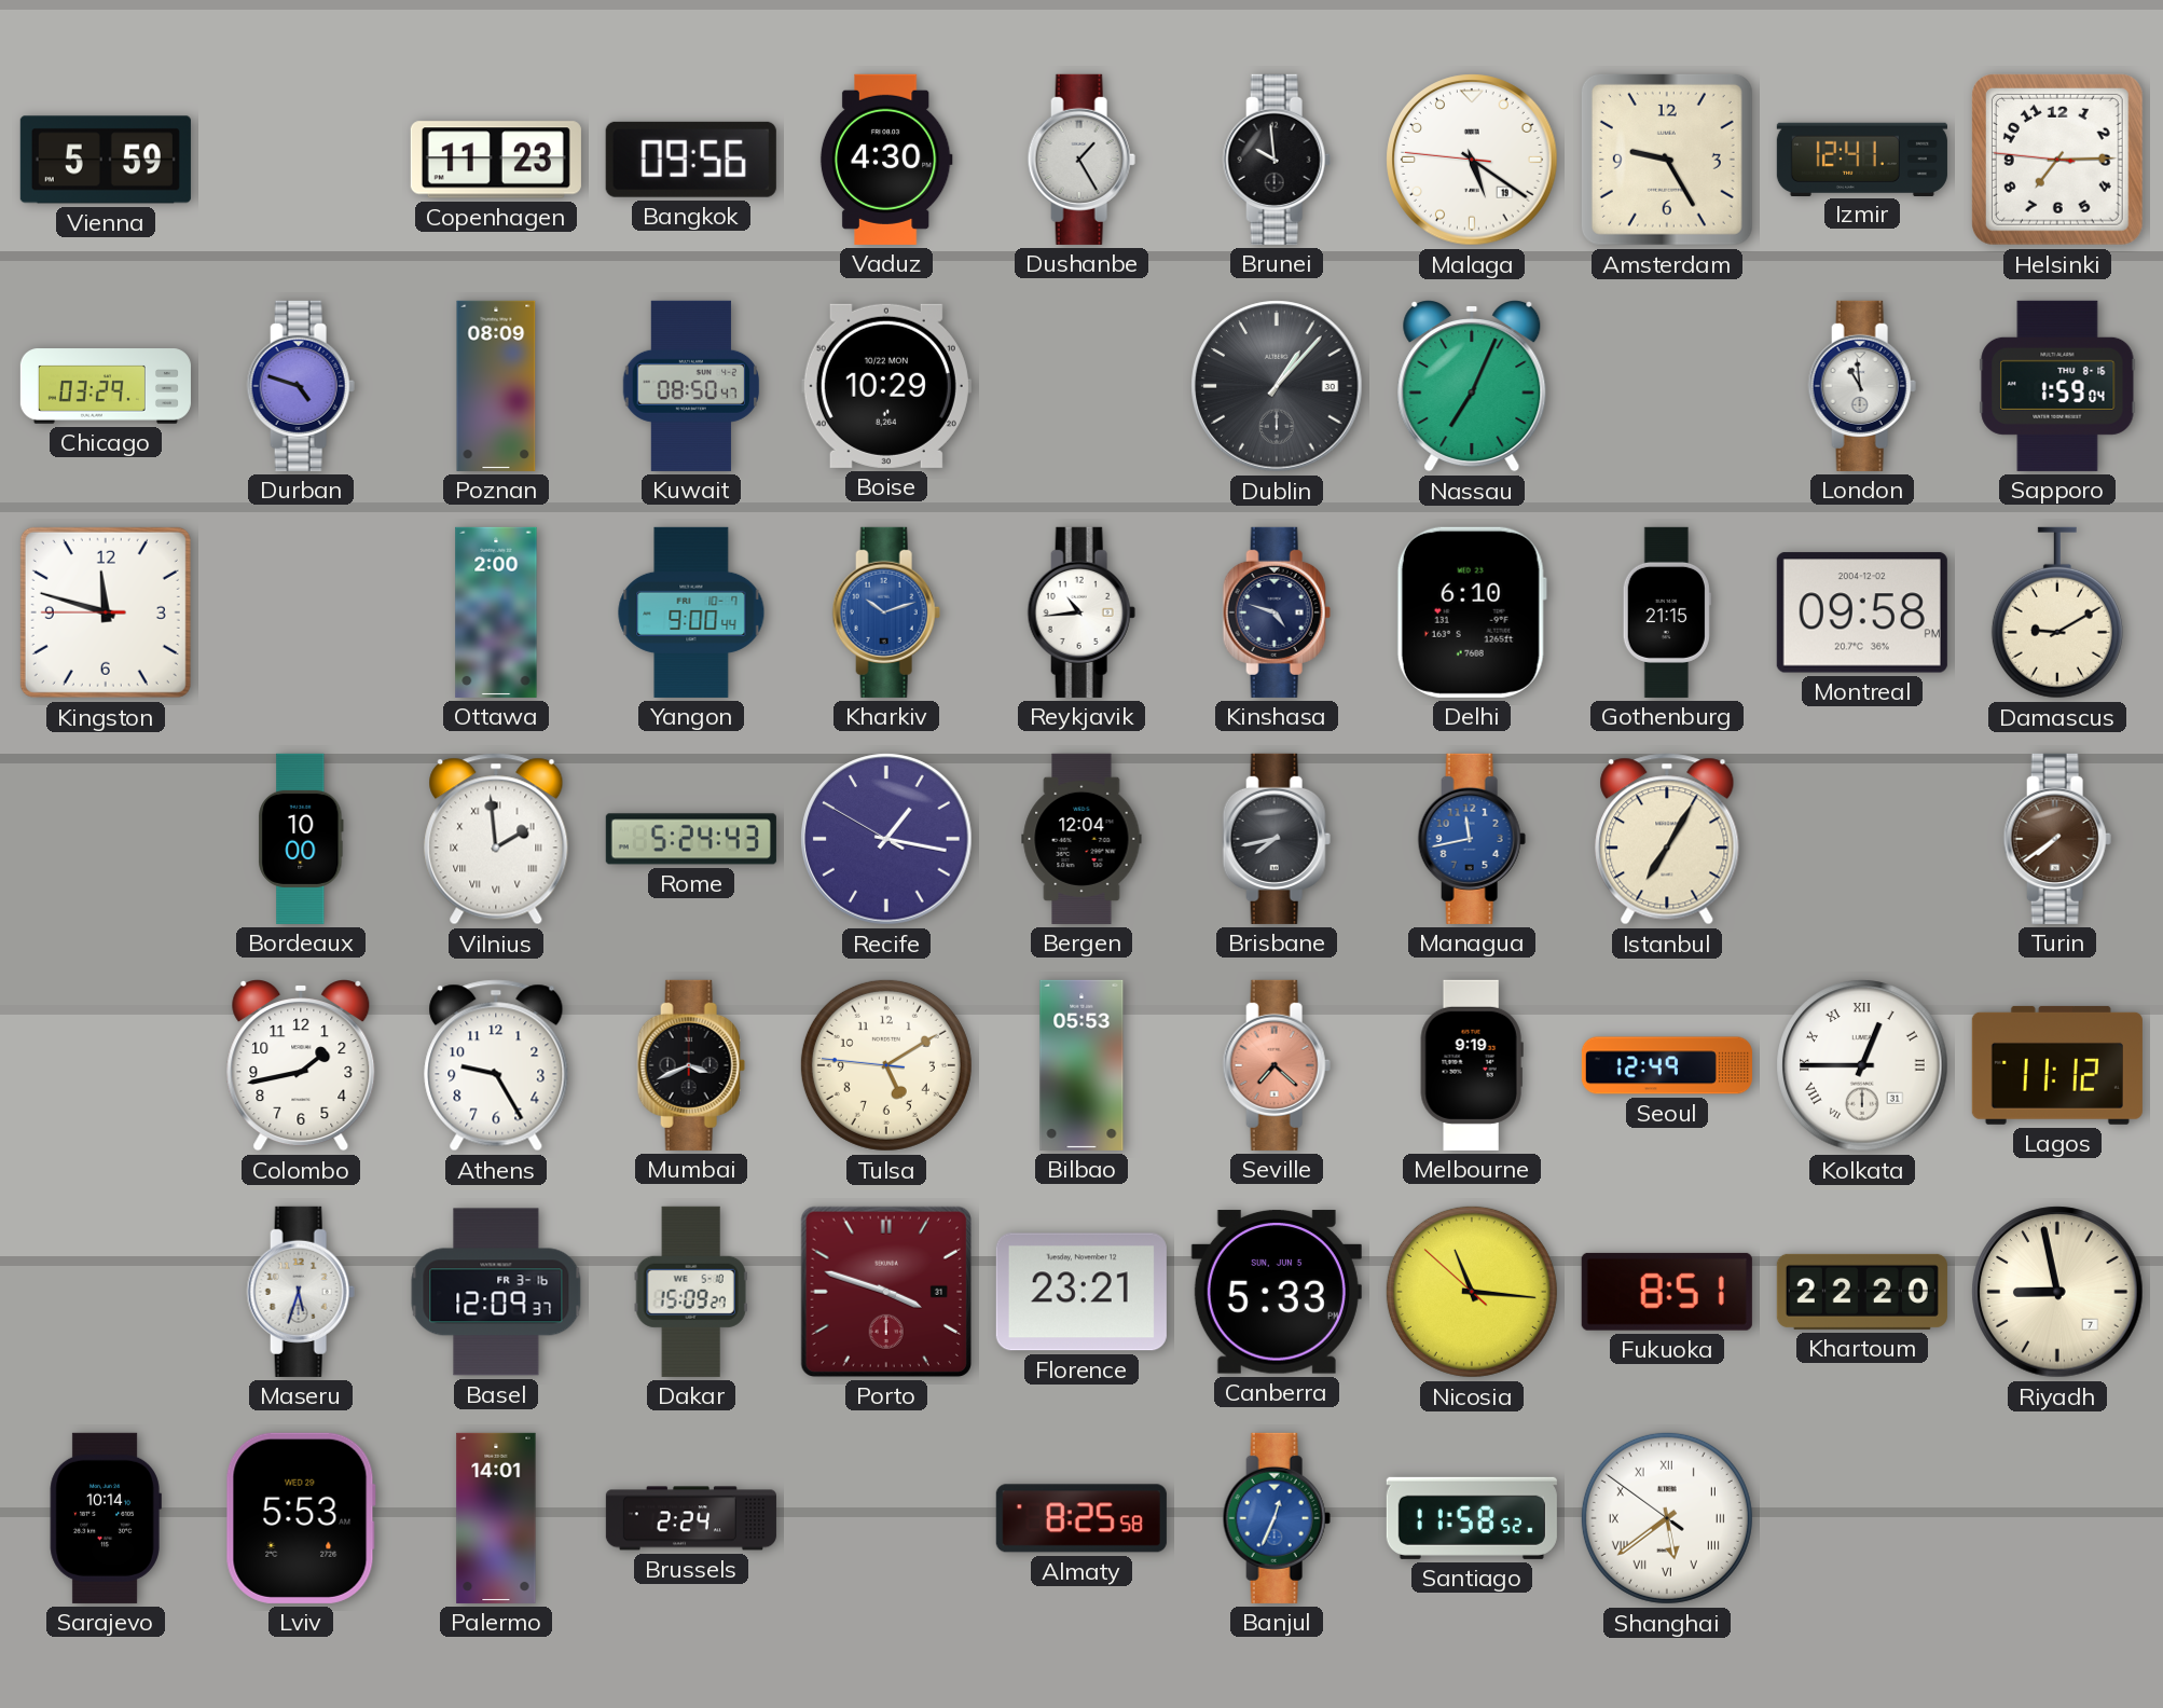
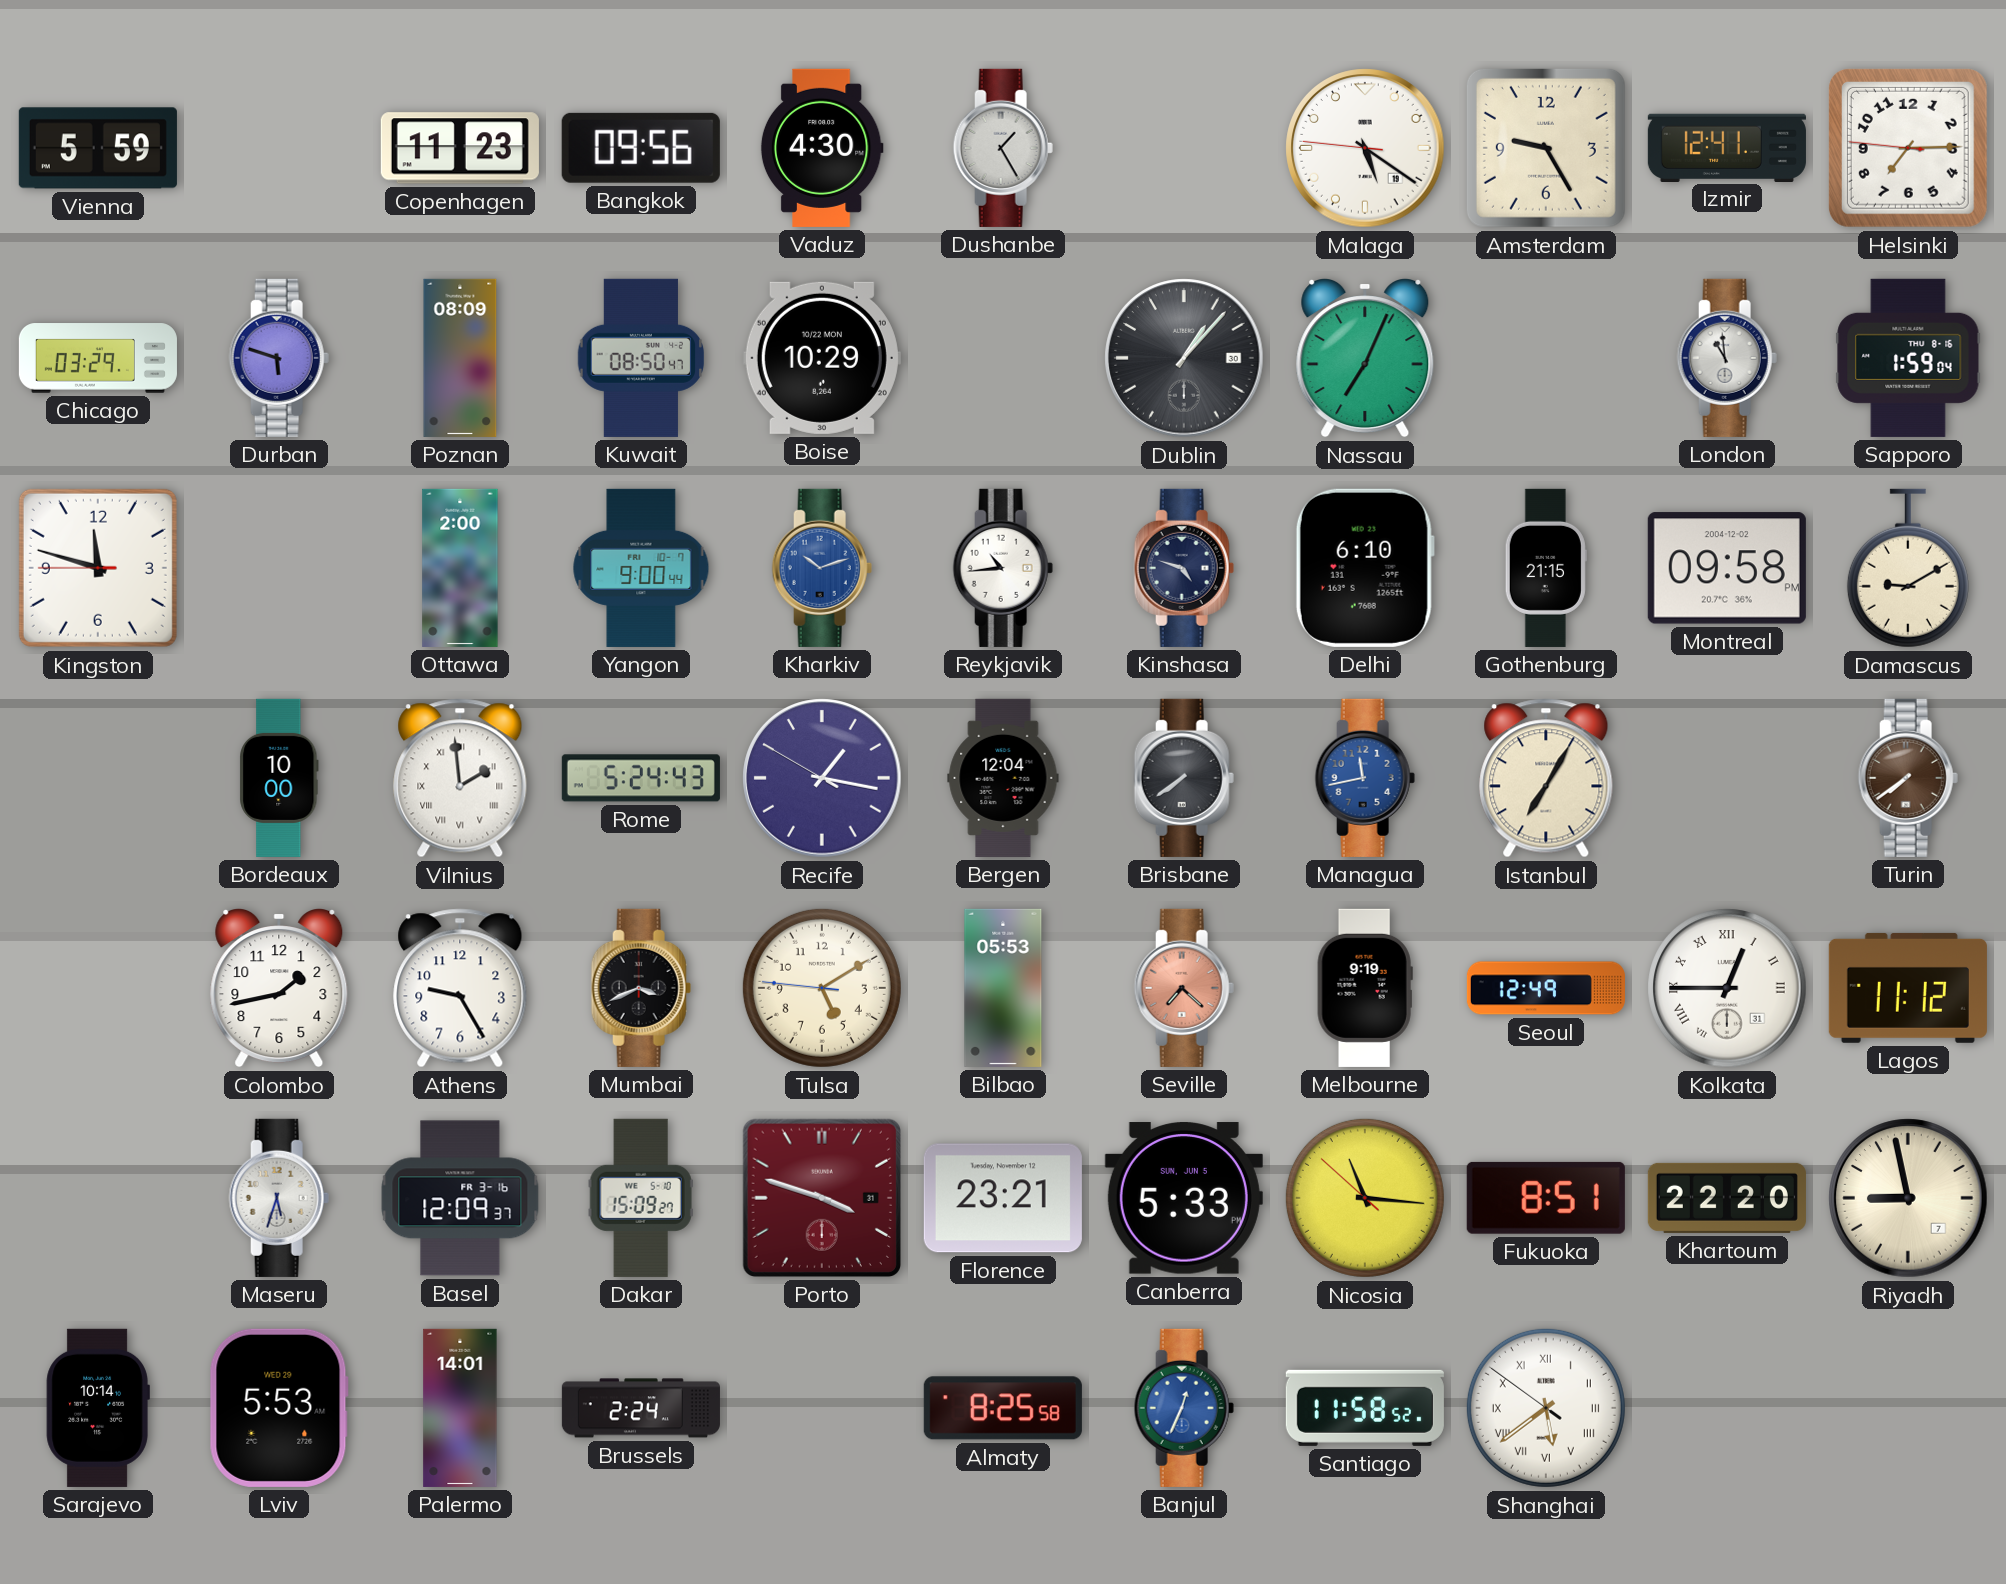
Brunei: 9:59 -> none
Durban: 4:48 -> 5:48
Brisbane: 7:43 -> 7:39
